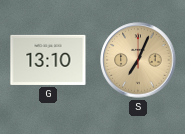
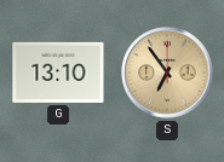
S: 7:04 -> 6:54
